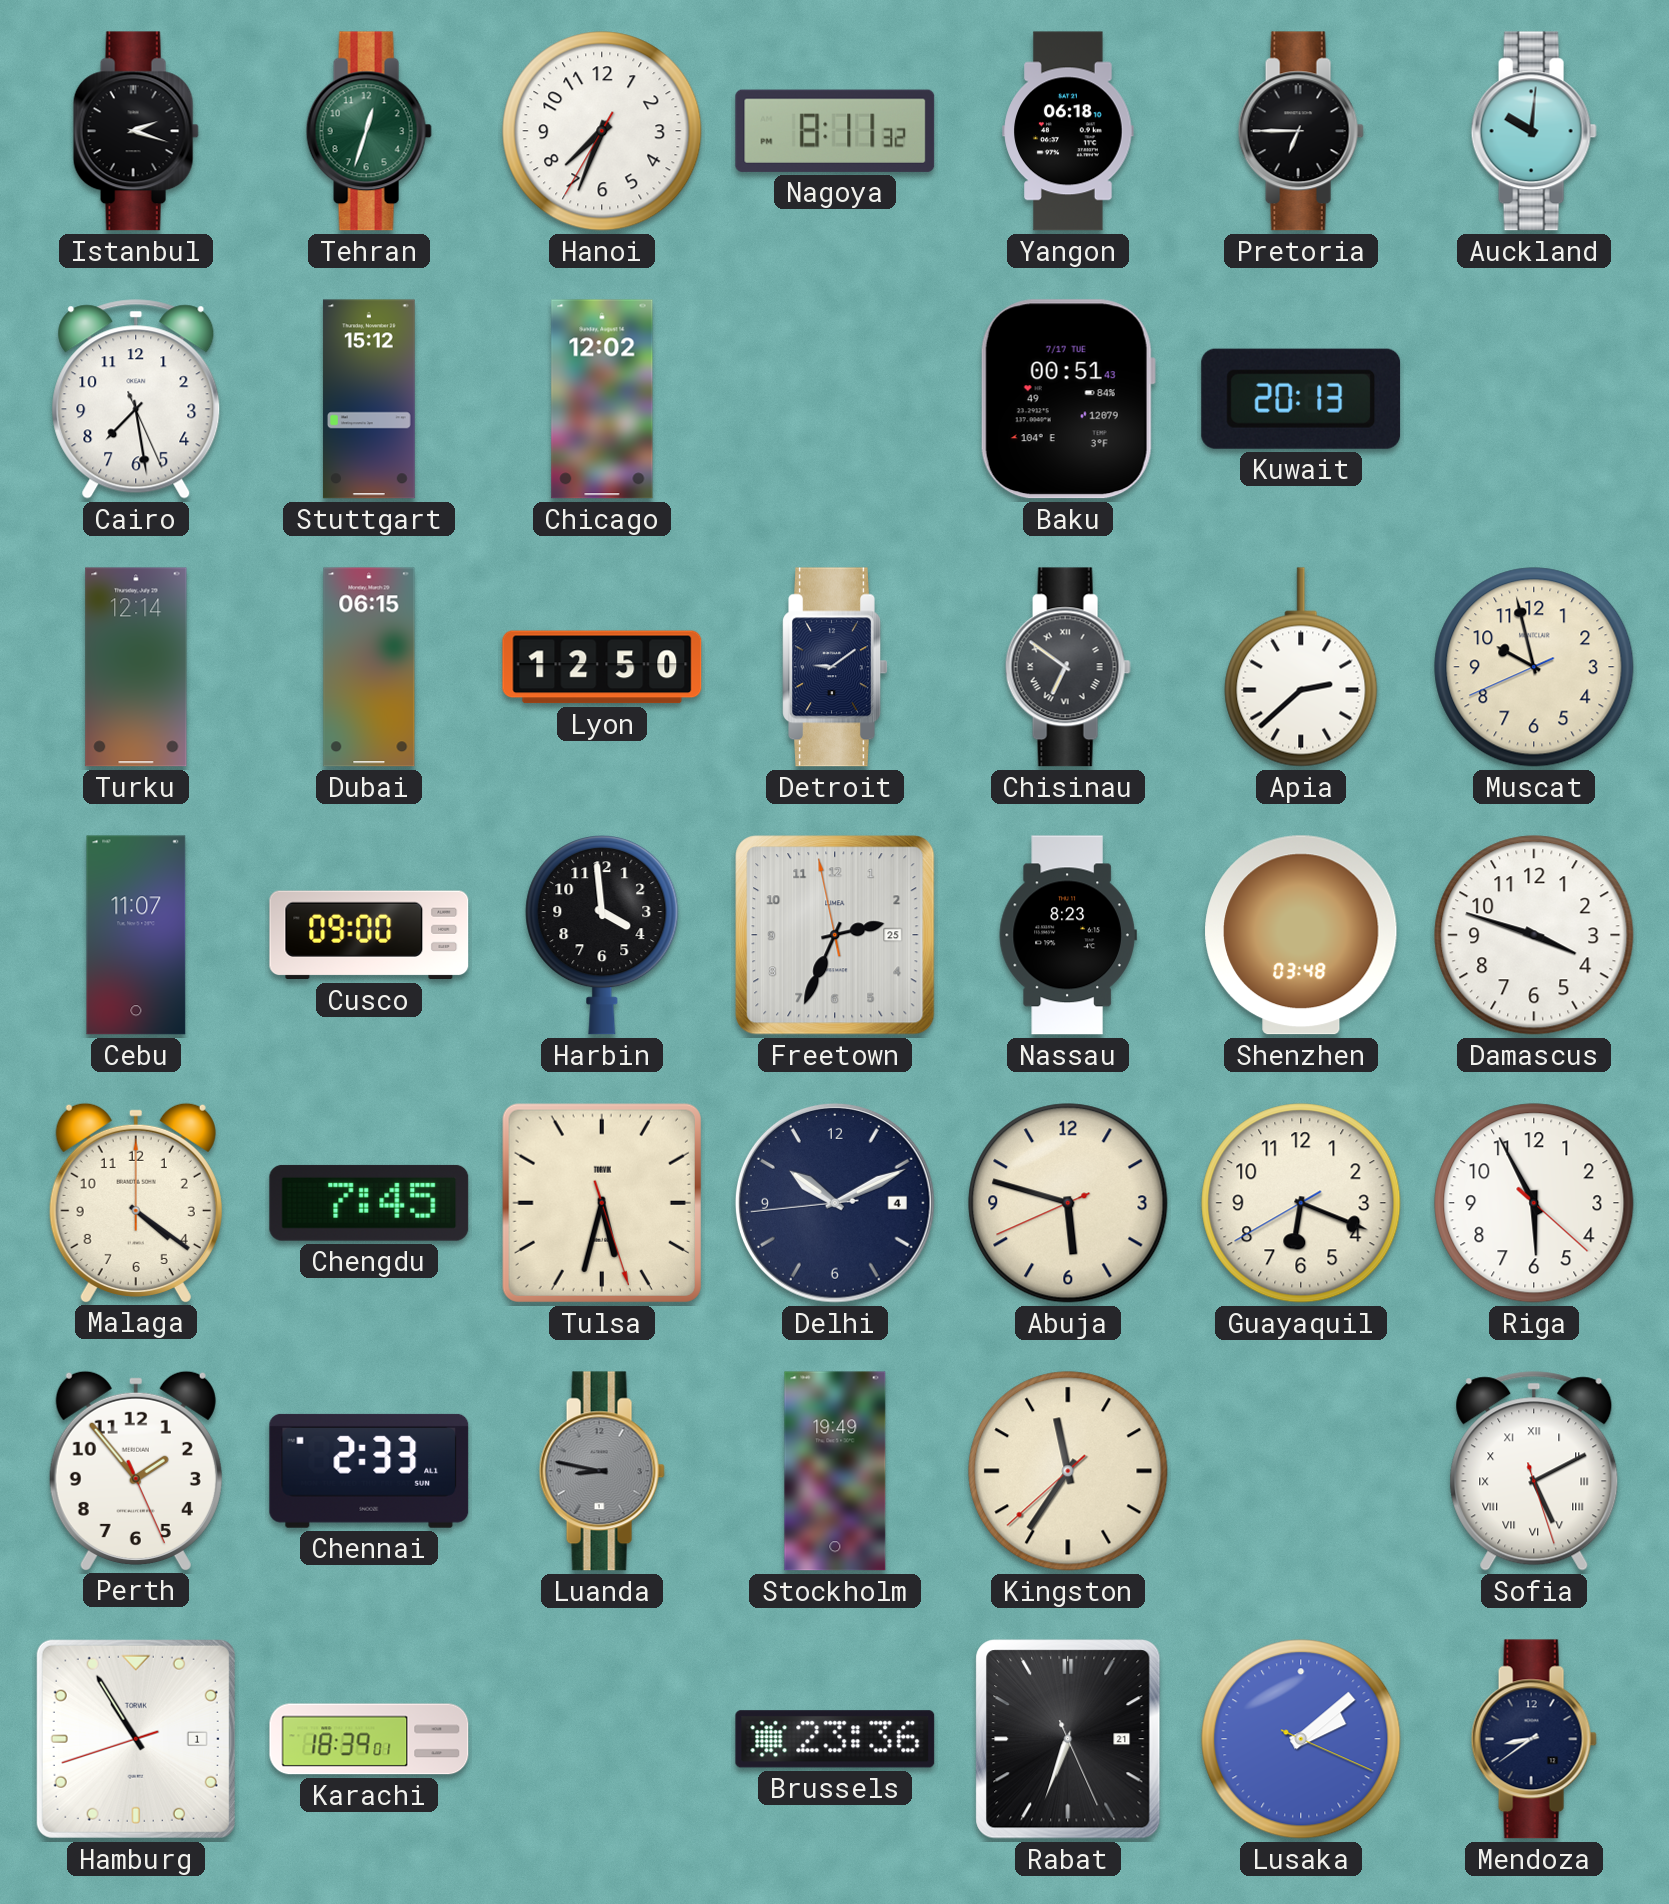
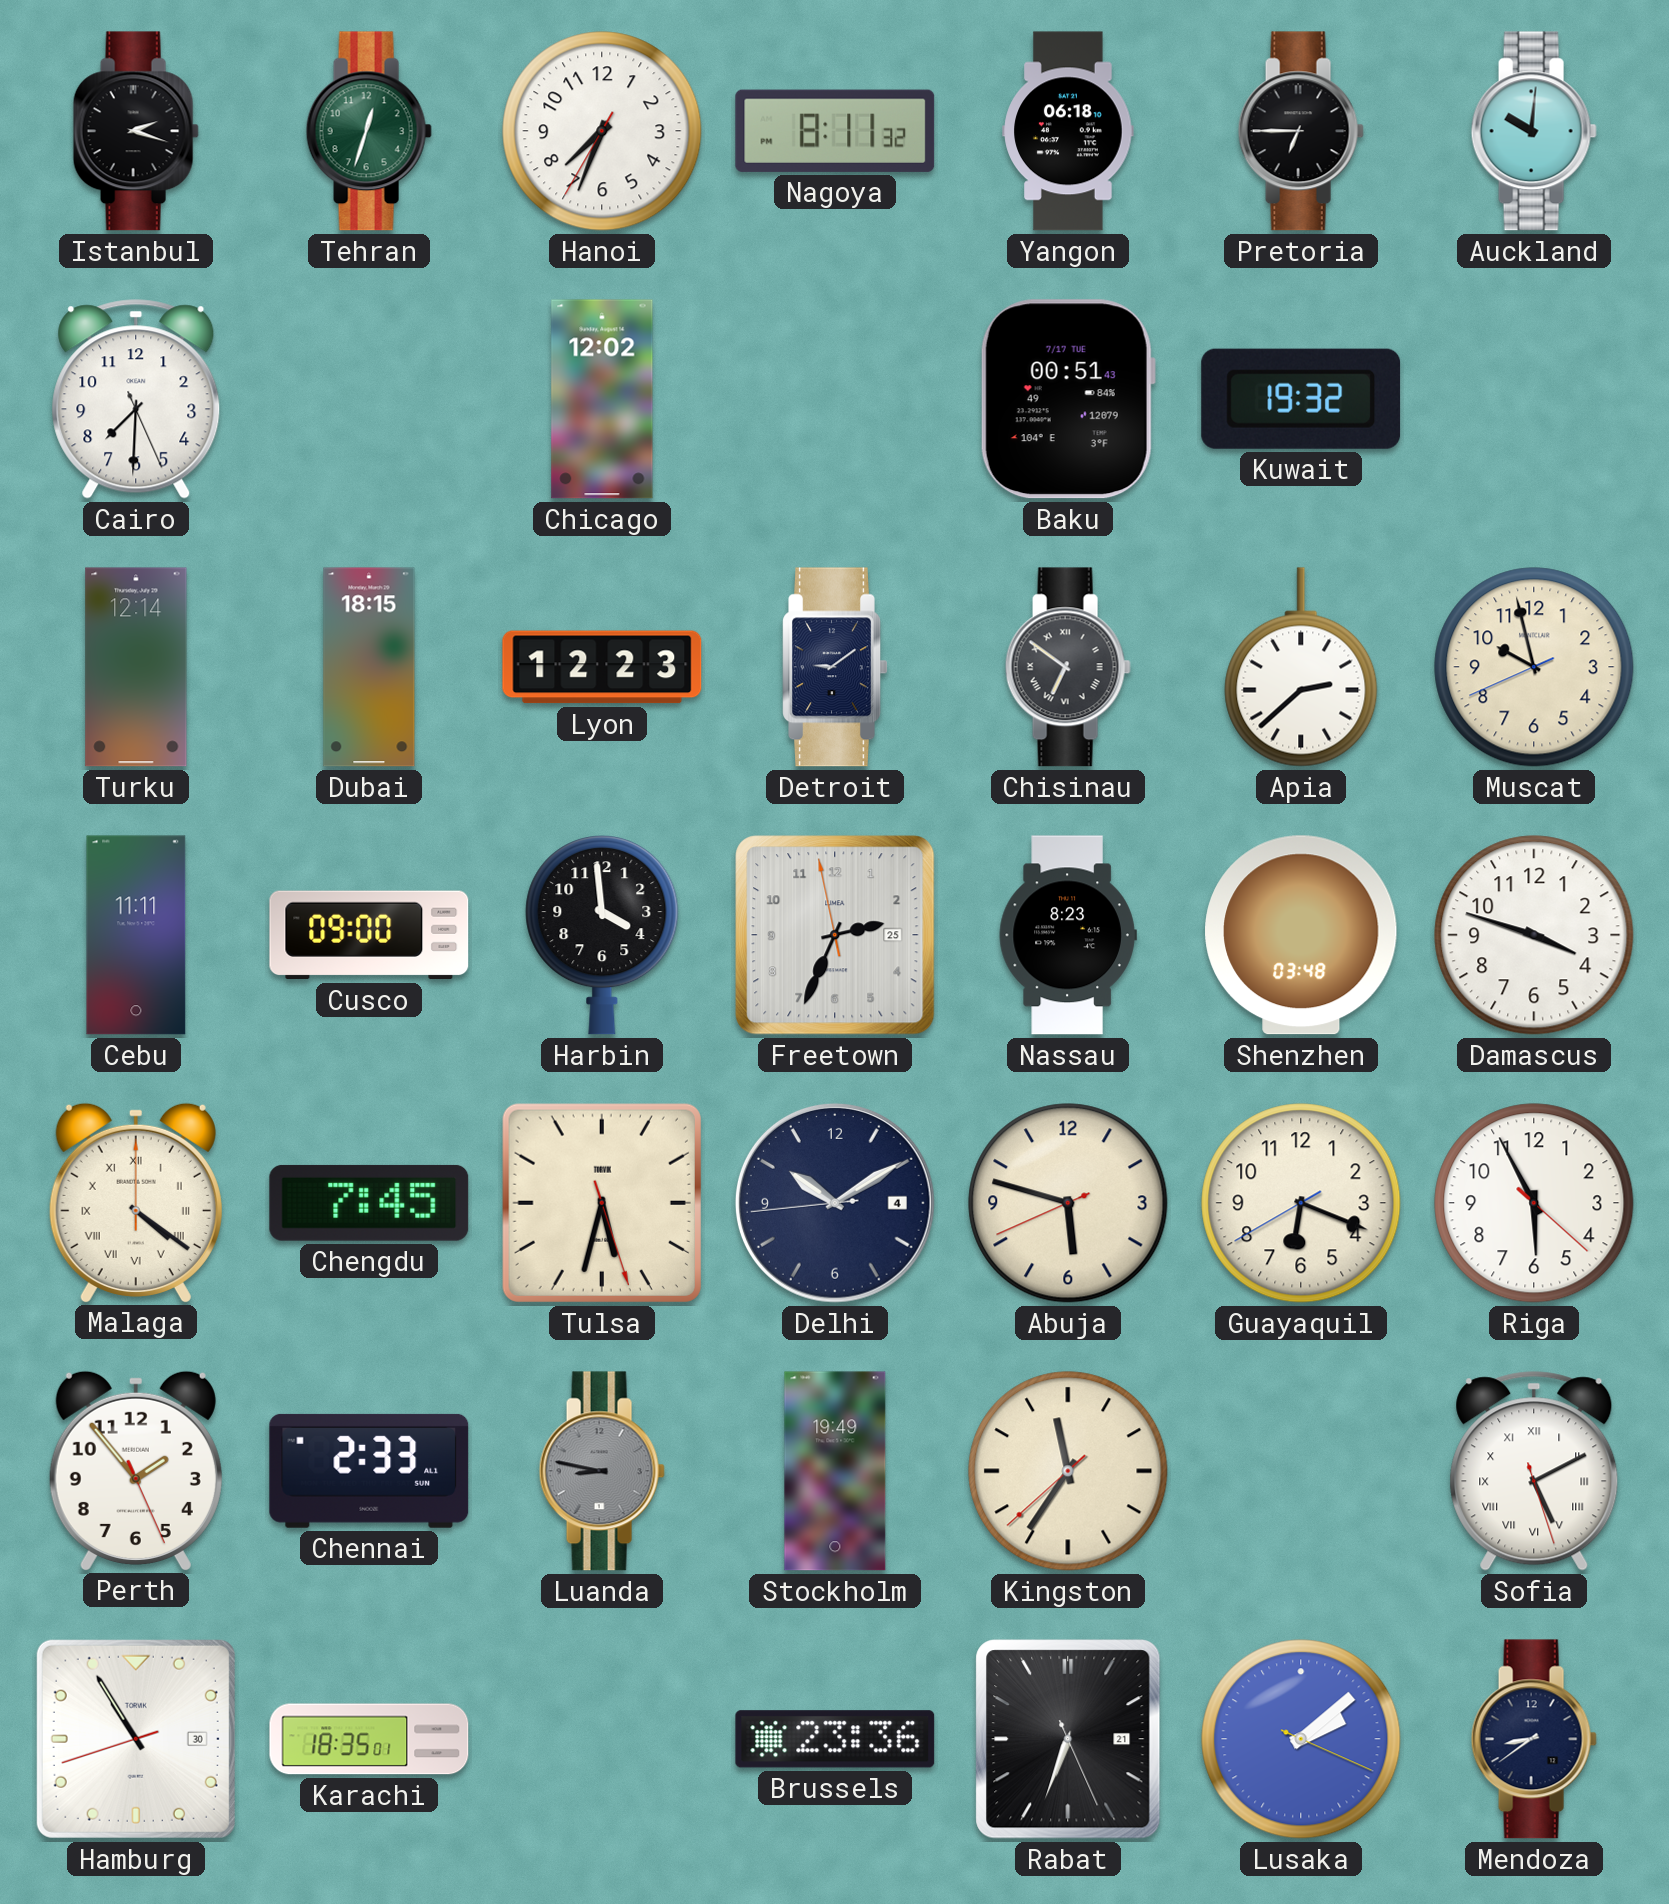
Cairo: 7:28 -> 7:30
Stuttgart: 15:12 -> none
Kuwait: 20:13 -> 19:32
Dubai: 06:15 -> 18:15
Lyon: 12:50 -> 12:23
Cebu: 11:07 -> 11:11
Malaga numerals: Arabic -> Roman
Delhi: 10:10 -> 10:09
Hamburg date: 1 -> 30
Karachi: 18:39 -> 18:35
